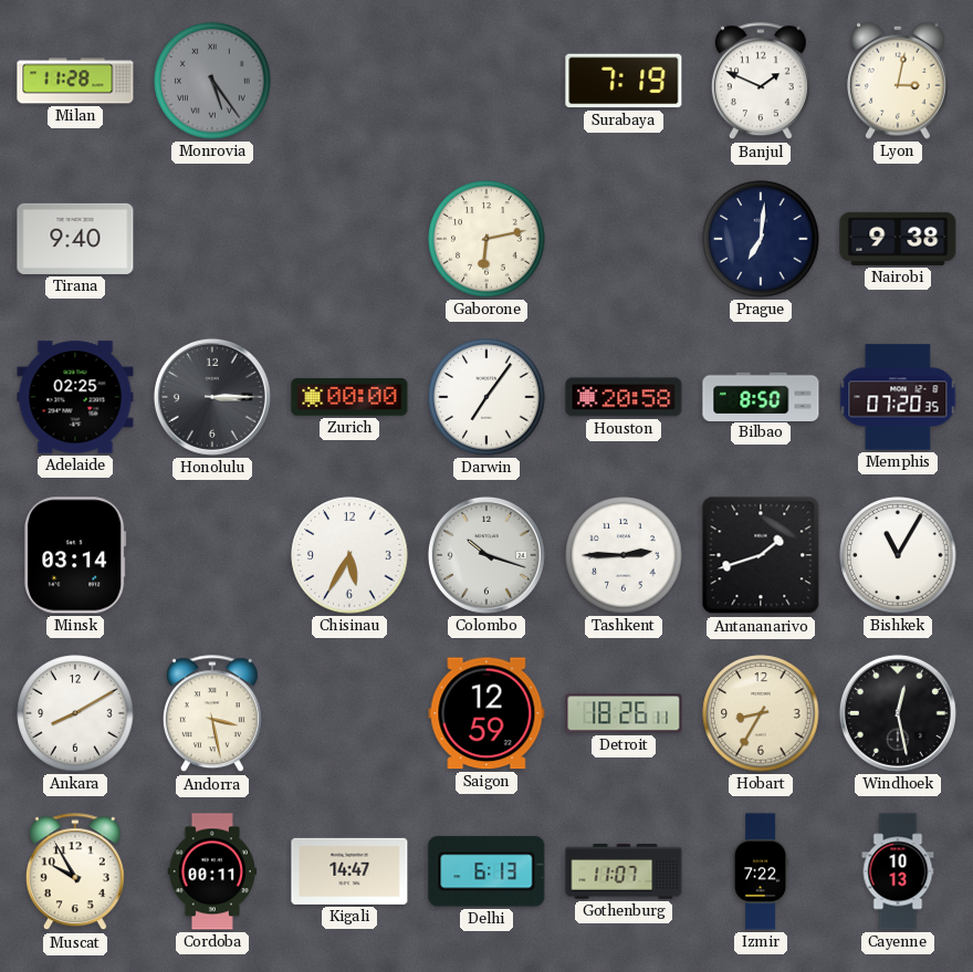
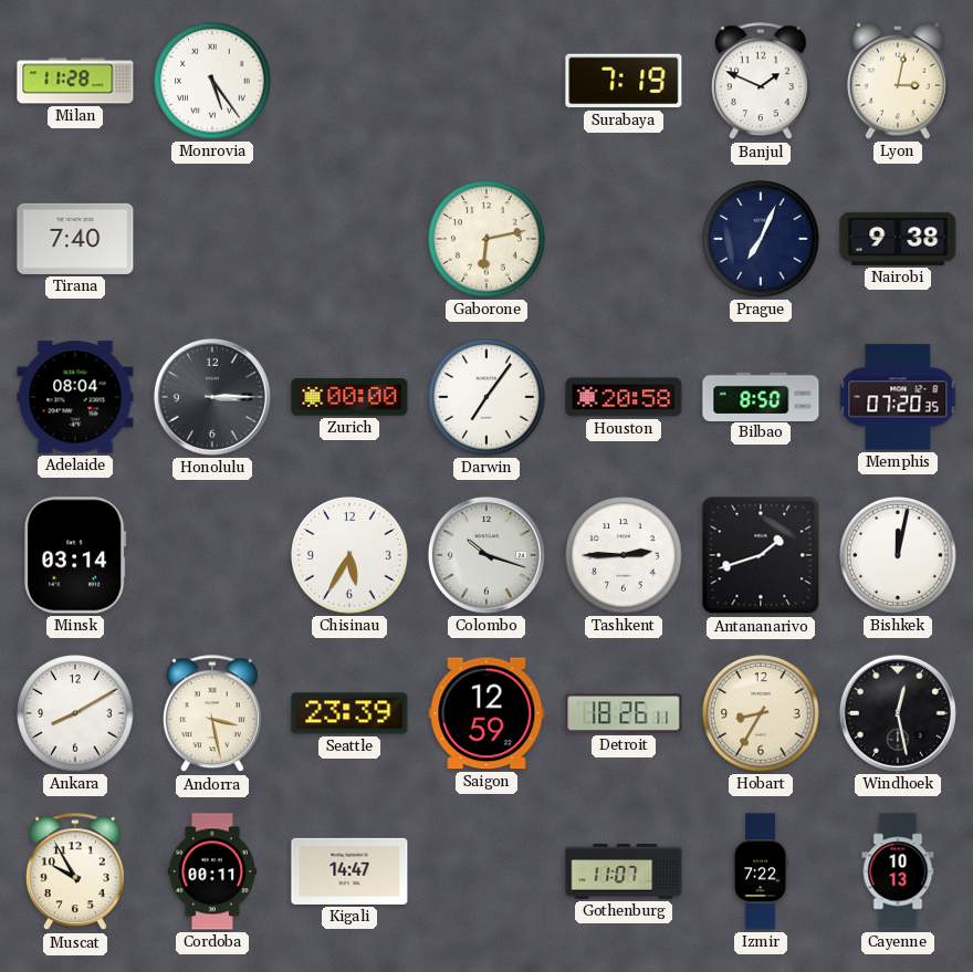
Monrovia dial: grey -> white
Tirana: 9:40 -> 7:40
Prague: 7:01 -> 7:04
Adelaide: 02:25 -> 08:04
Bishkek: 11:05 -> 12:02
Seattle: none -> 23:39
Delhi: 6:13 -> none
